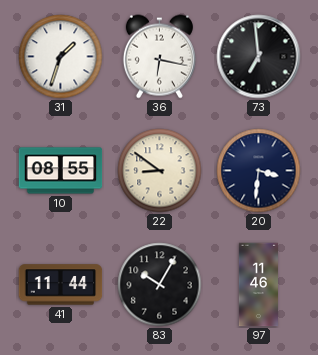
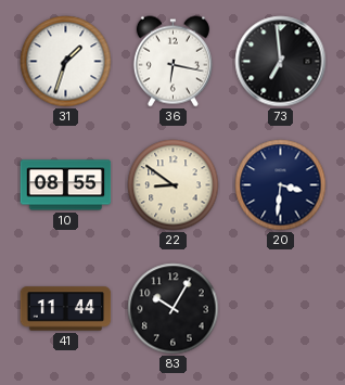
97: 11:46 -> none
